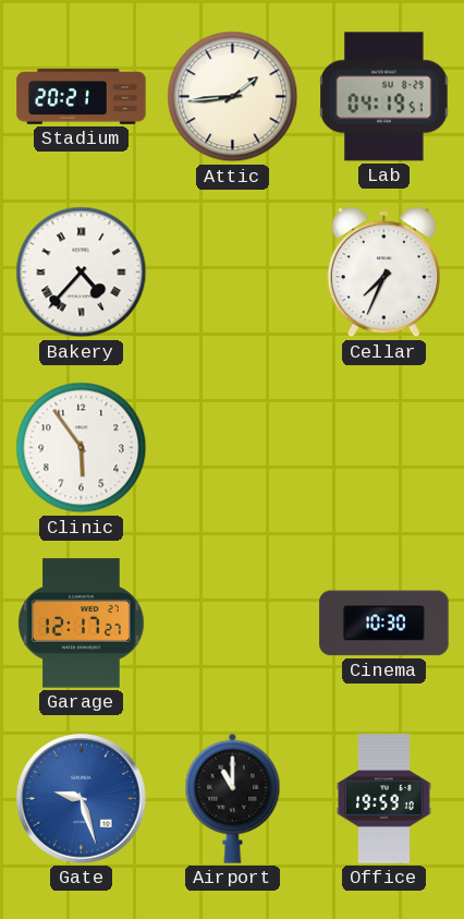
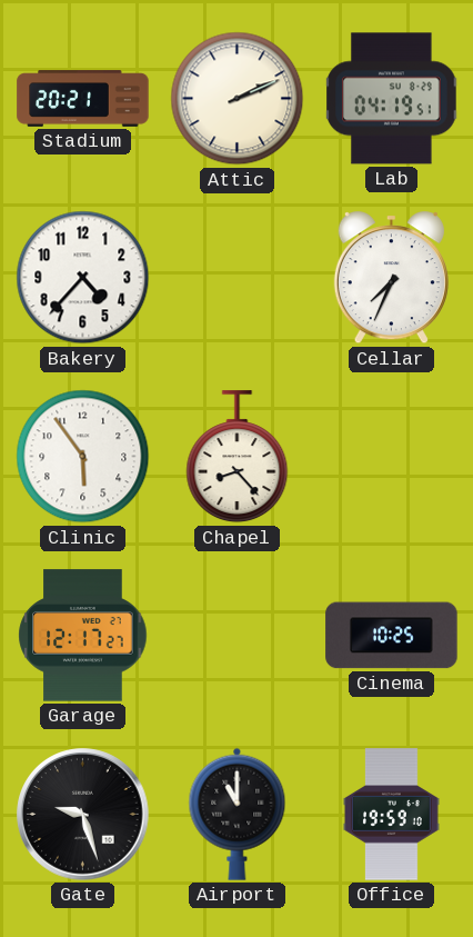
Attic: 1:44 -> 2:11
Bakery numerals: Roman -> Arabic
Chapel: none -> 8:23
Cinema: 10:30 -> 10:25
Gate dial: blue -> black
